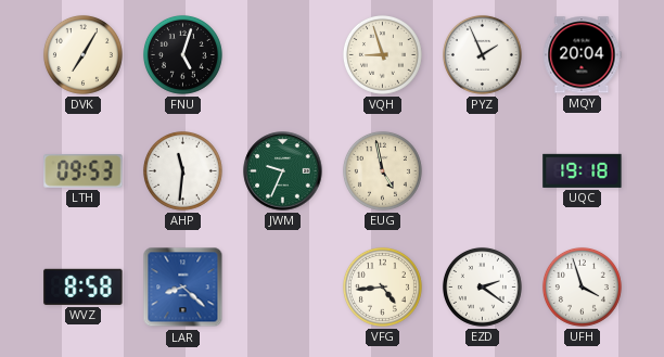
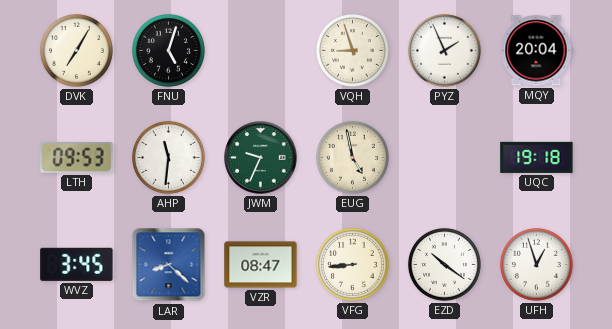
WVZ: 8:58 -> 3:45
VZR: none -> 08:47
VFG: 4:44 -> 8:44
EZD: 2:21 -> 10:21
UFH: 3:57 -> 12:57
